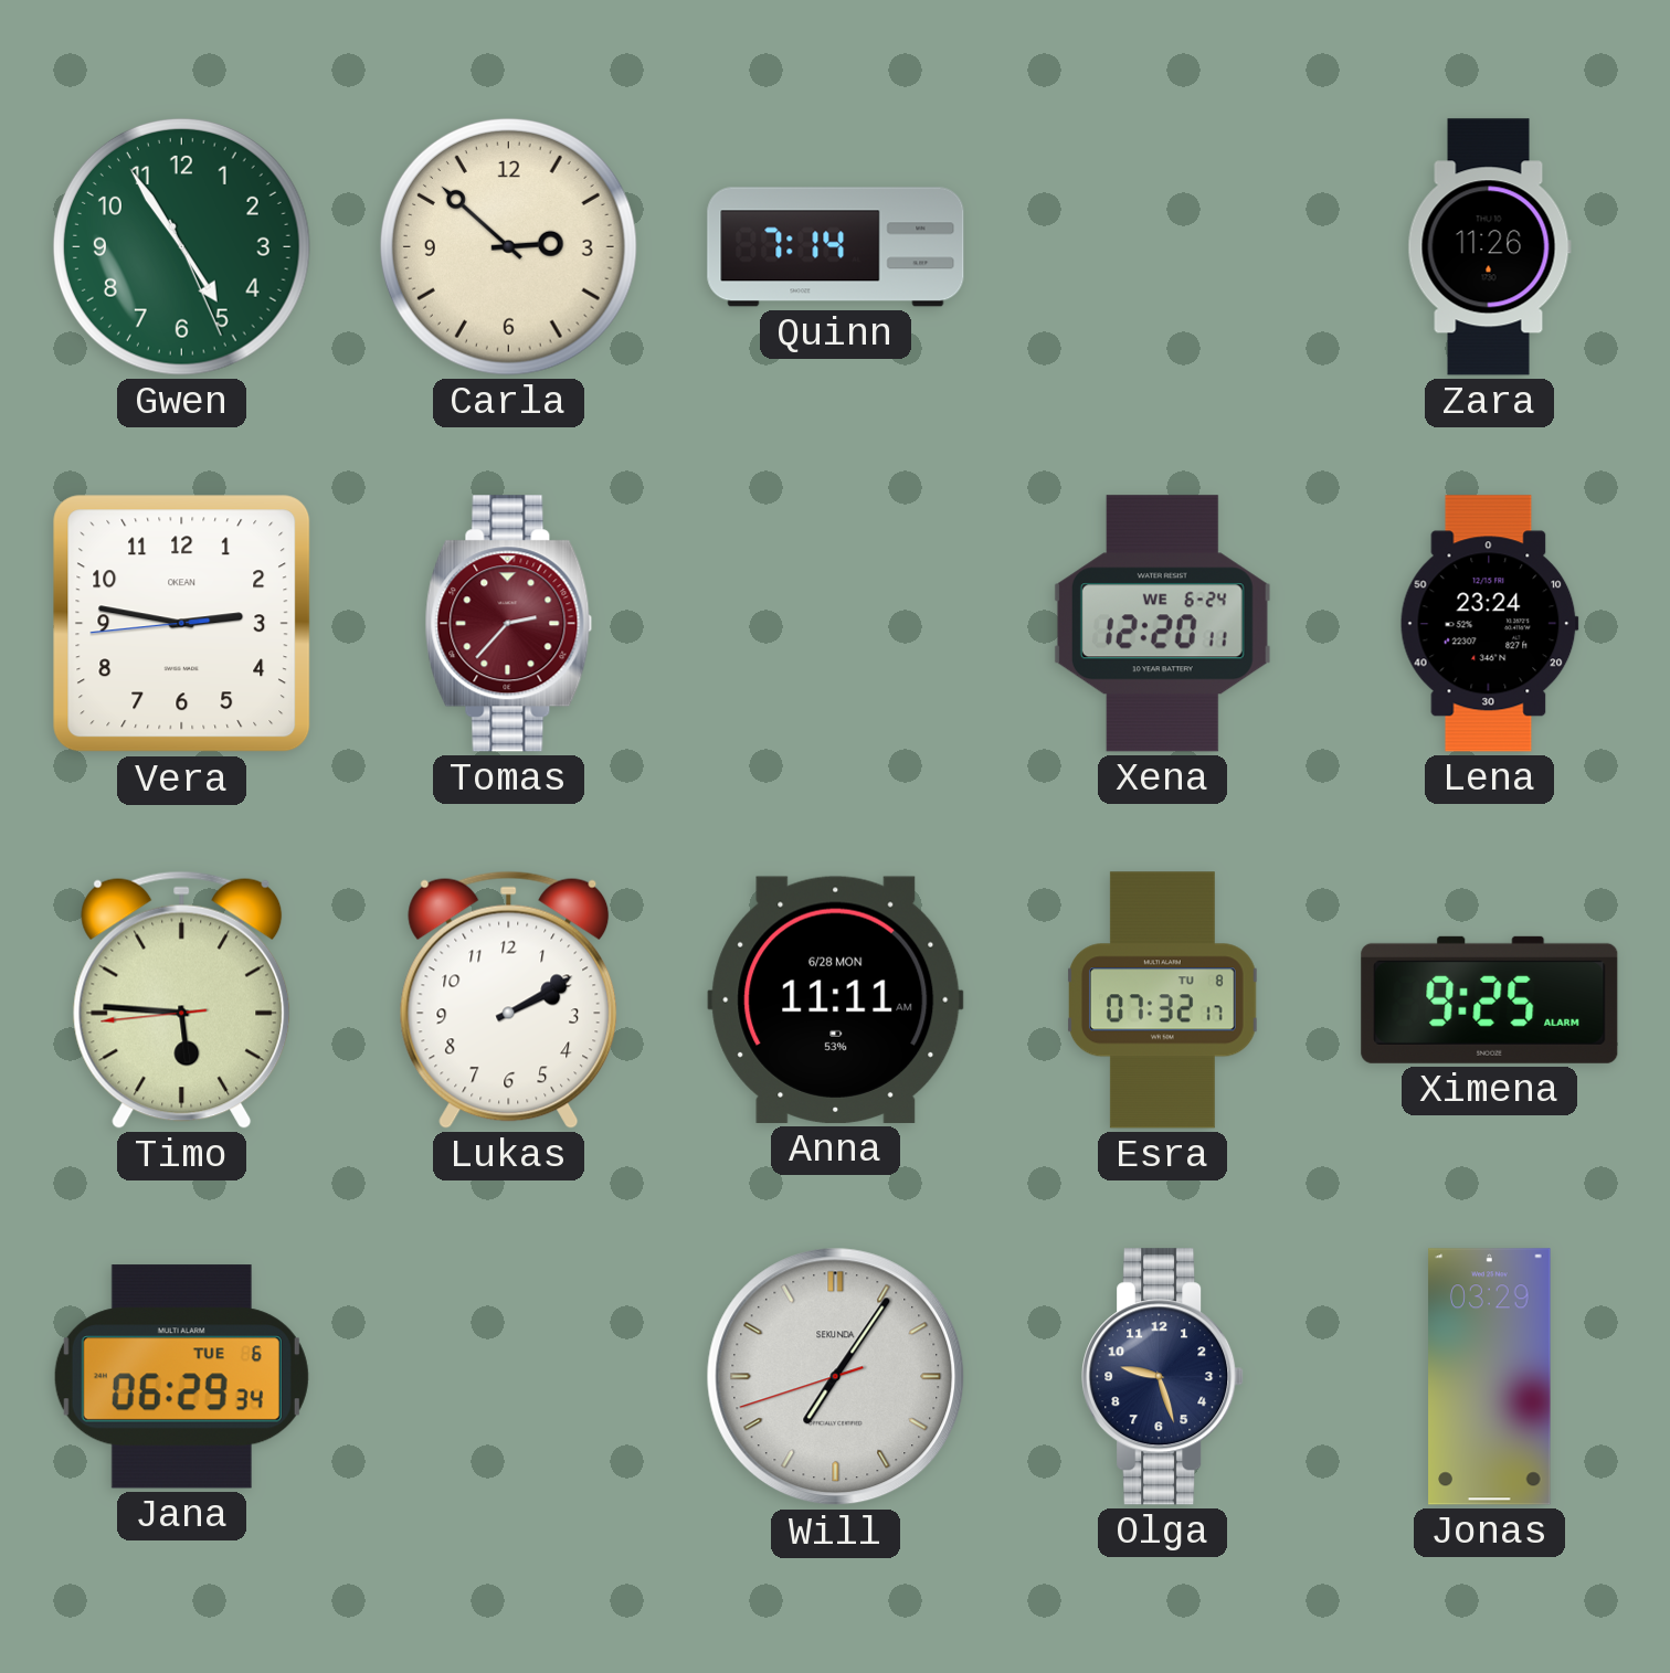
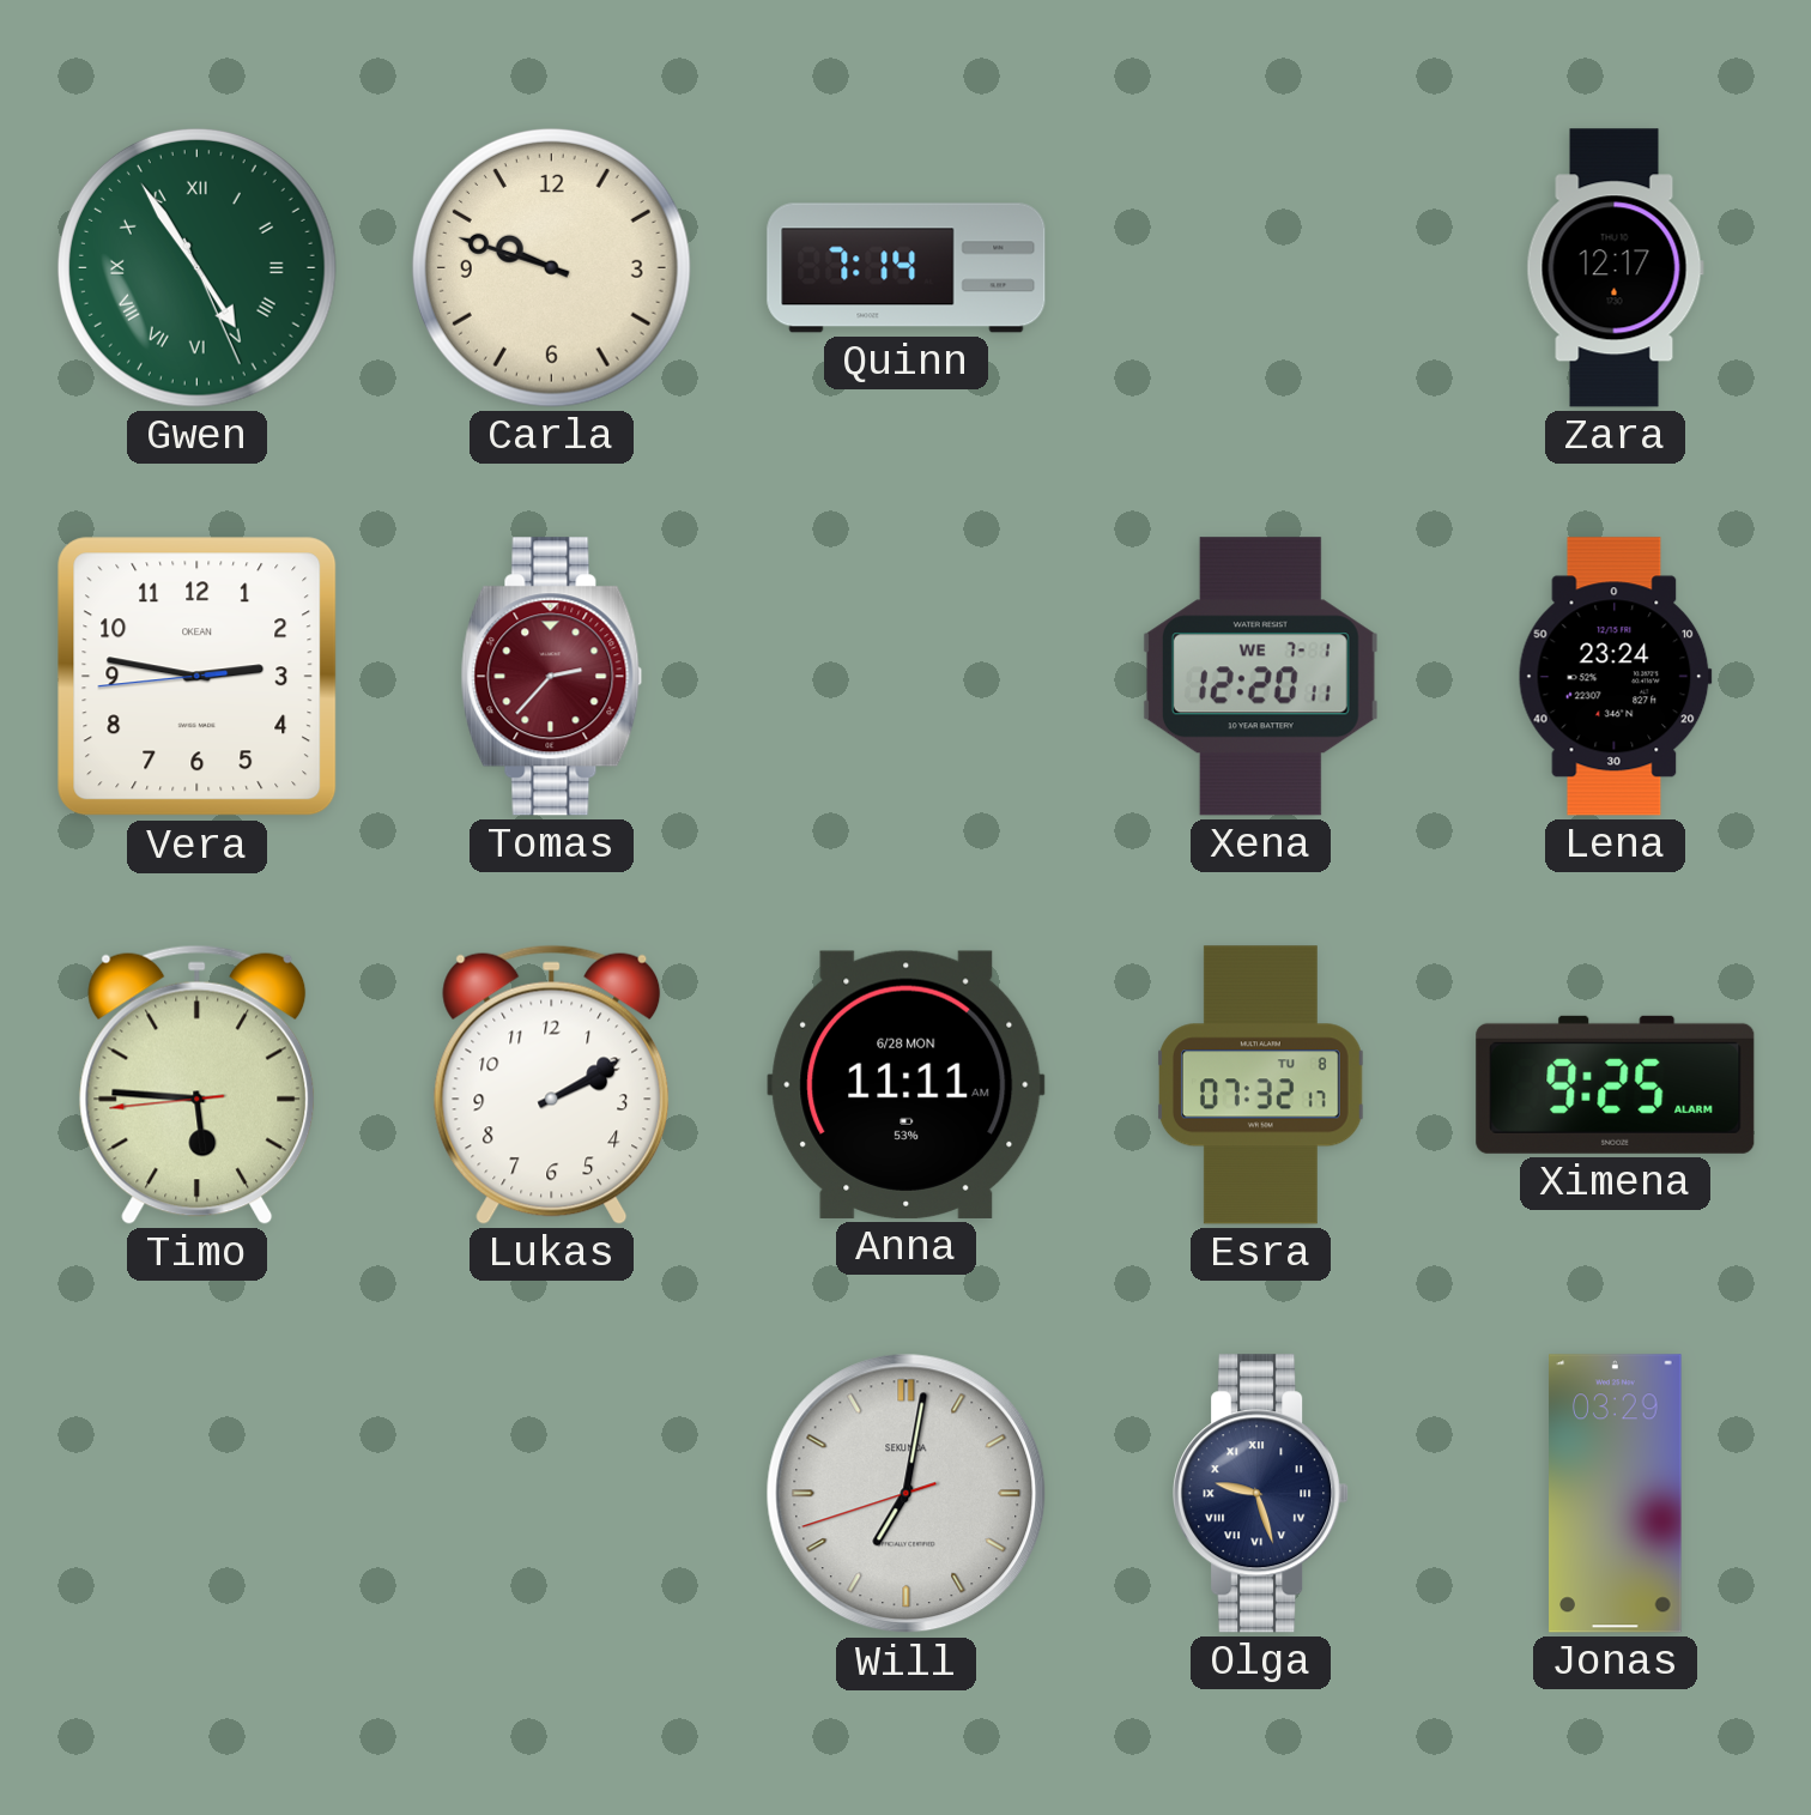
Gwen numerals: Arabic -> Roman
Carla: 2:52 -> 9:48
Zara: 11:26 -> 12:17
Xena date: WE 6-24 -> WE 7-1
Jana: 06:29 -> none
Will: 7:05 -> 7:01
Olga numerals: Arabic -> Roman
